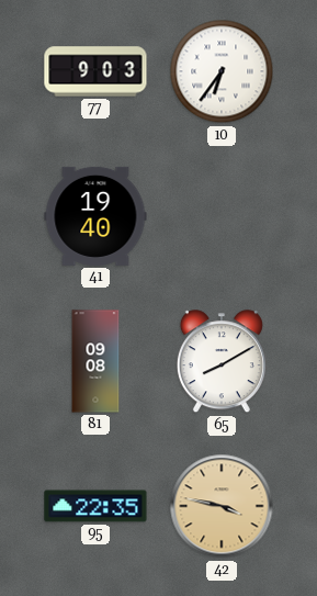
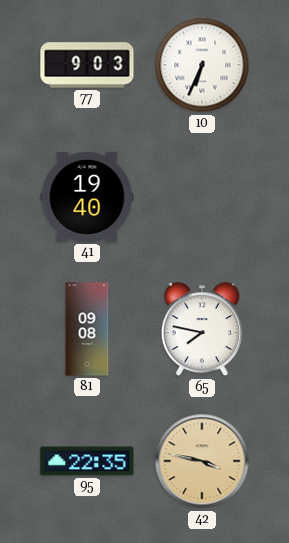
10: 6:36 -> 6:34
65: 8:10 -> 7:47
